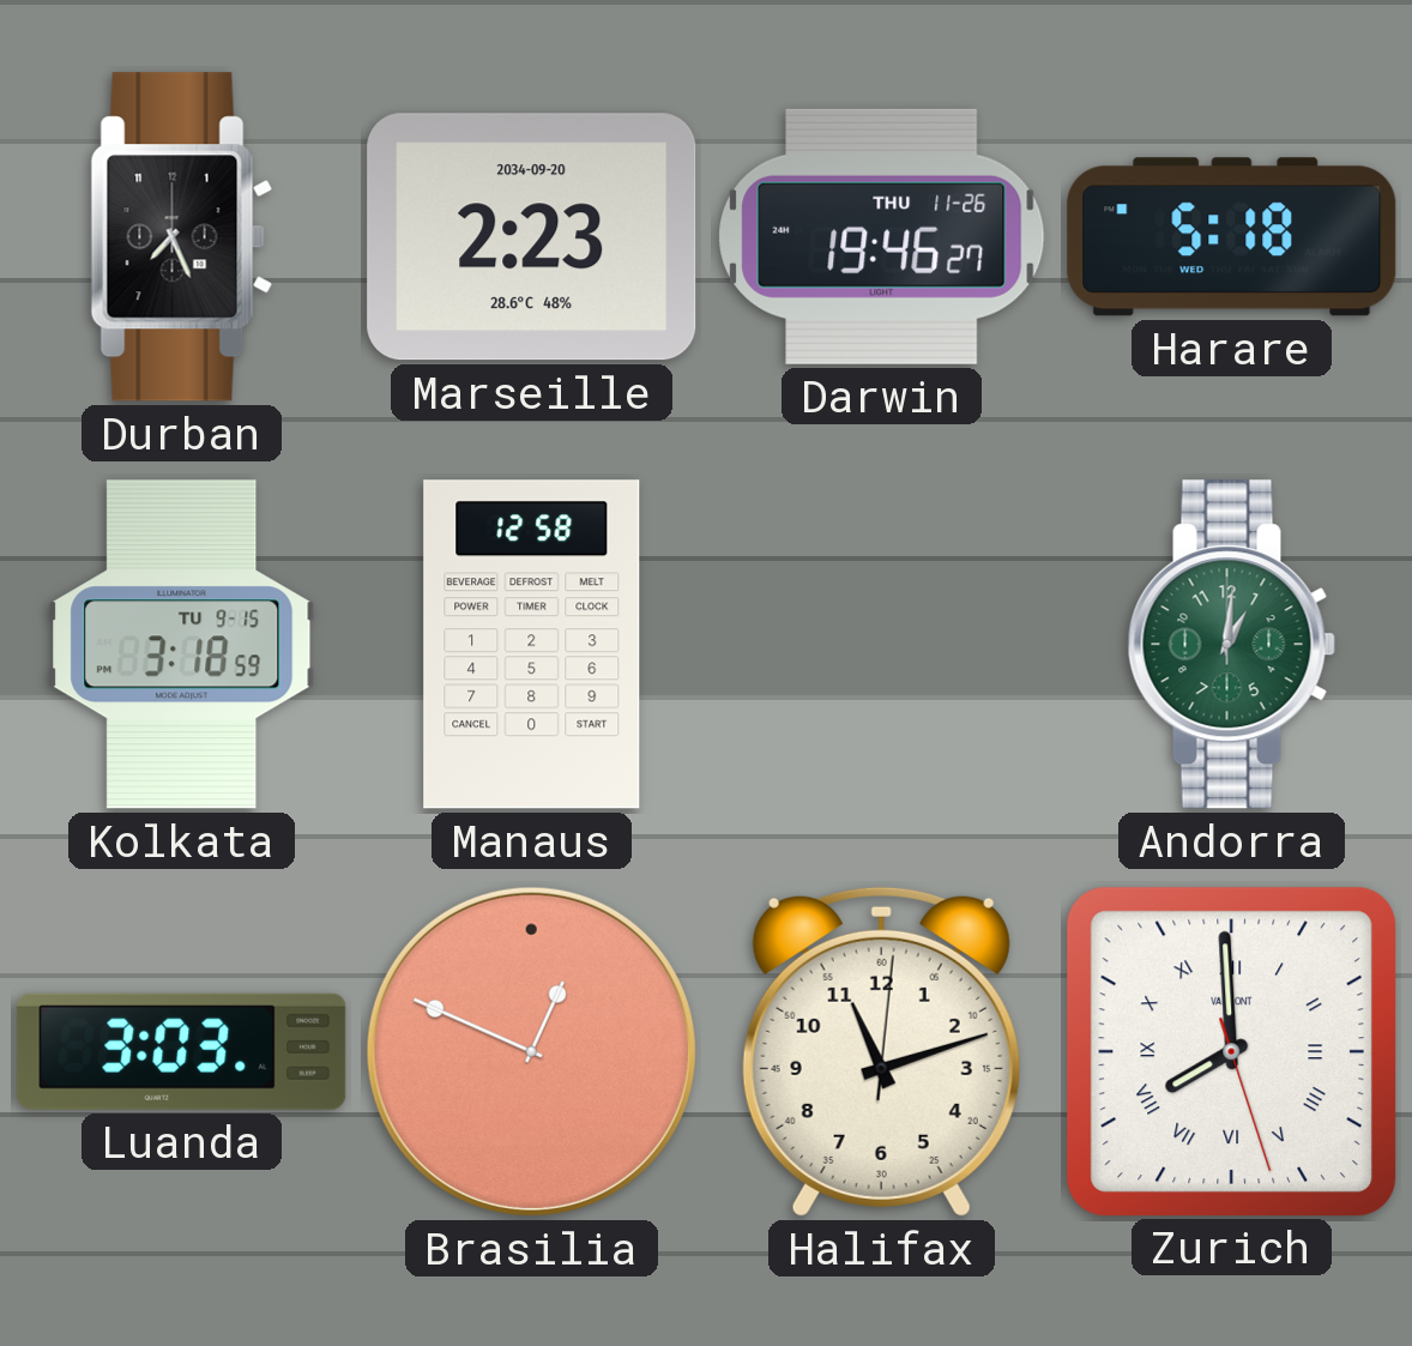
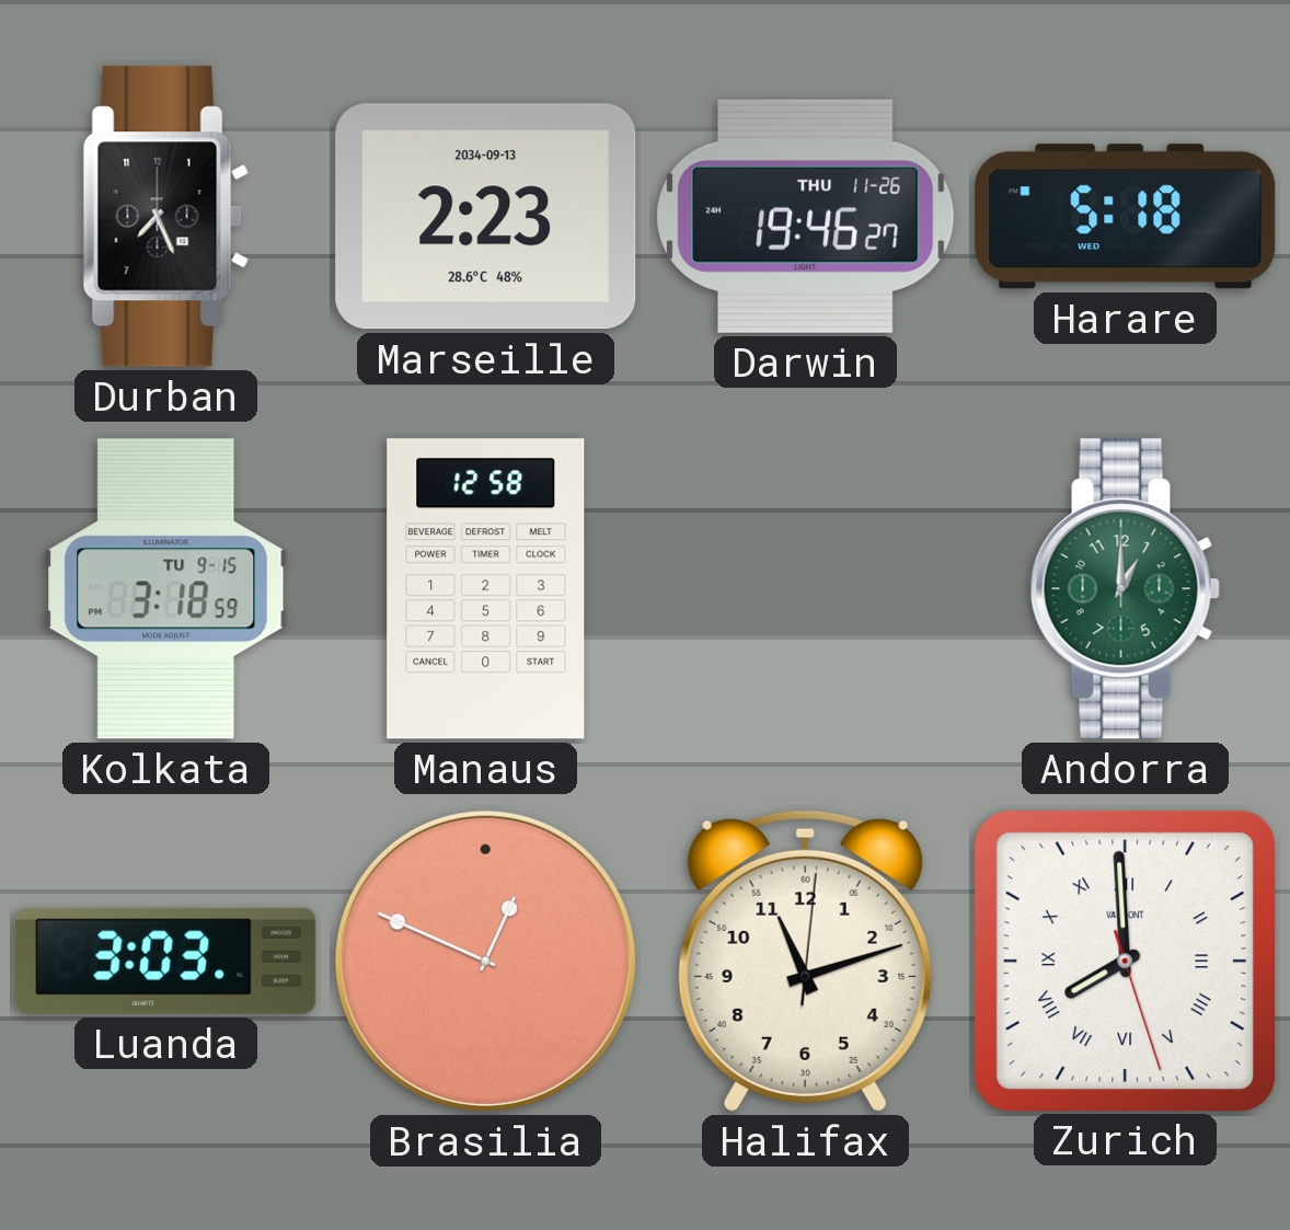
Marseille date: 2034-09-20 -> 2034-09-13
Andorra: 1:01 -> 1:00
